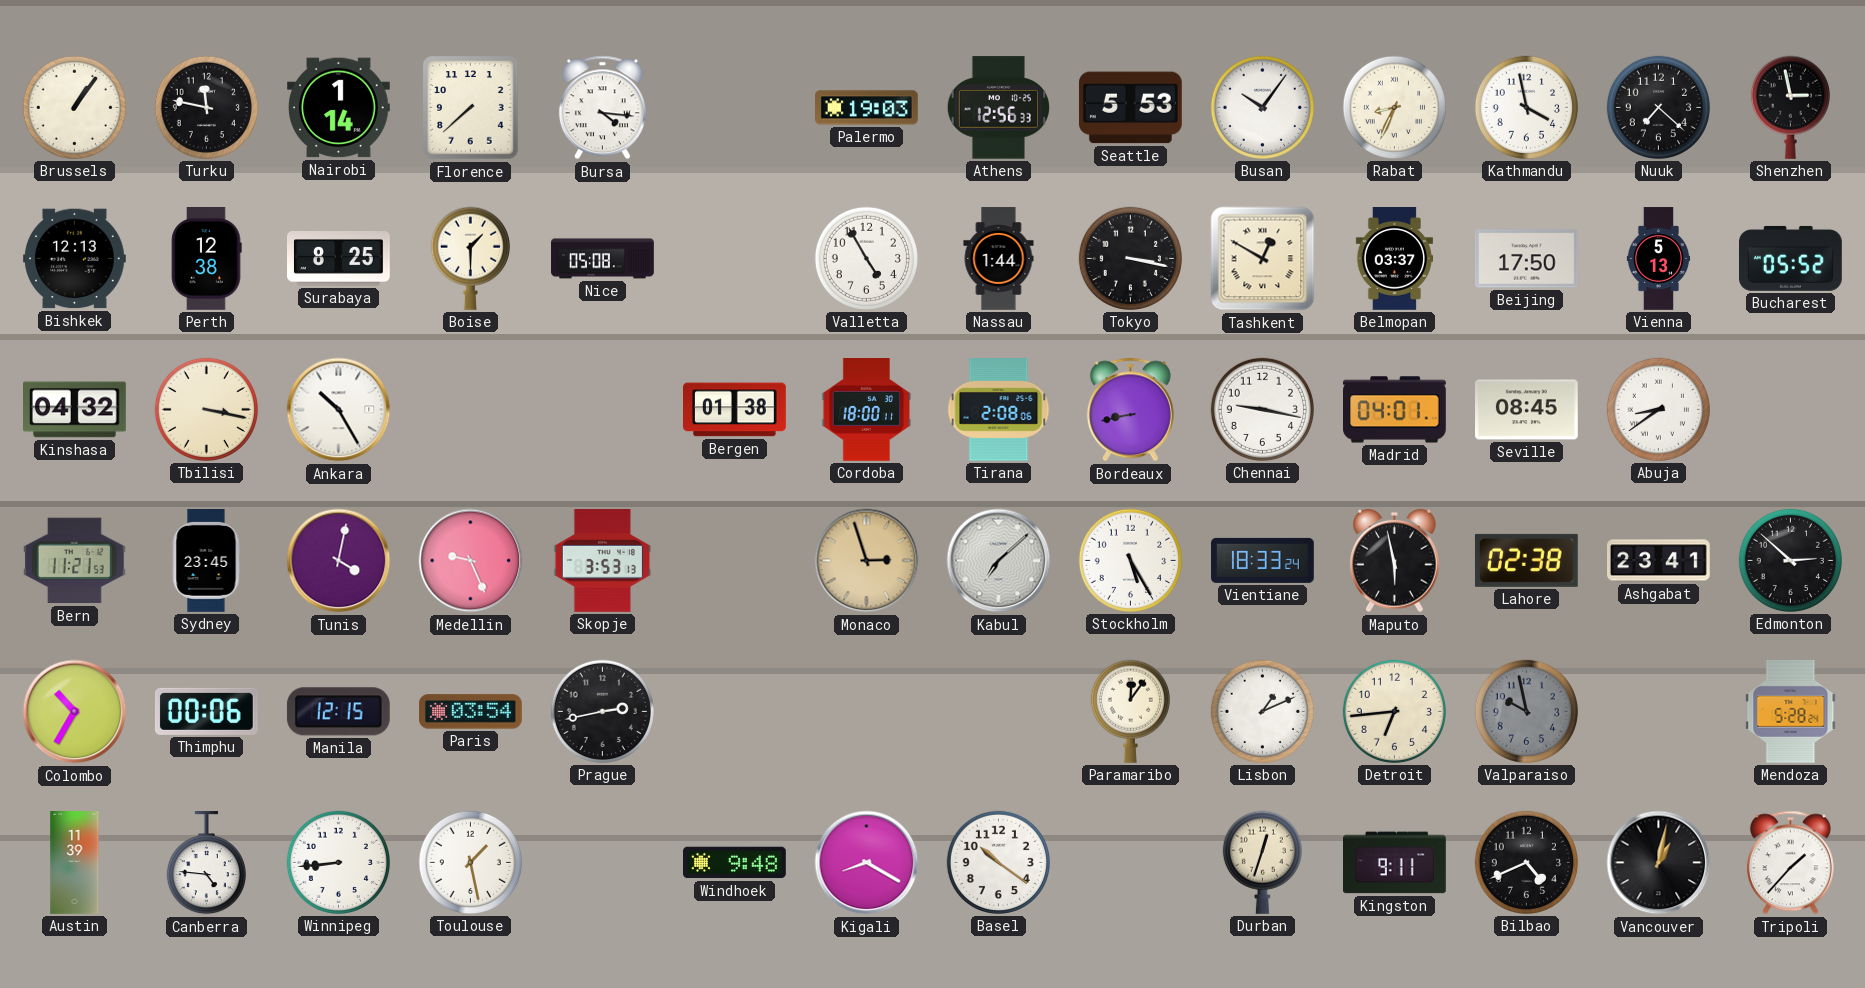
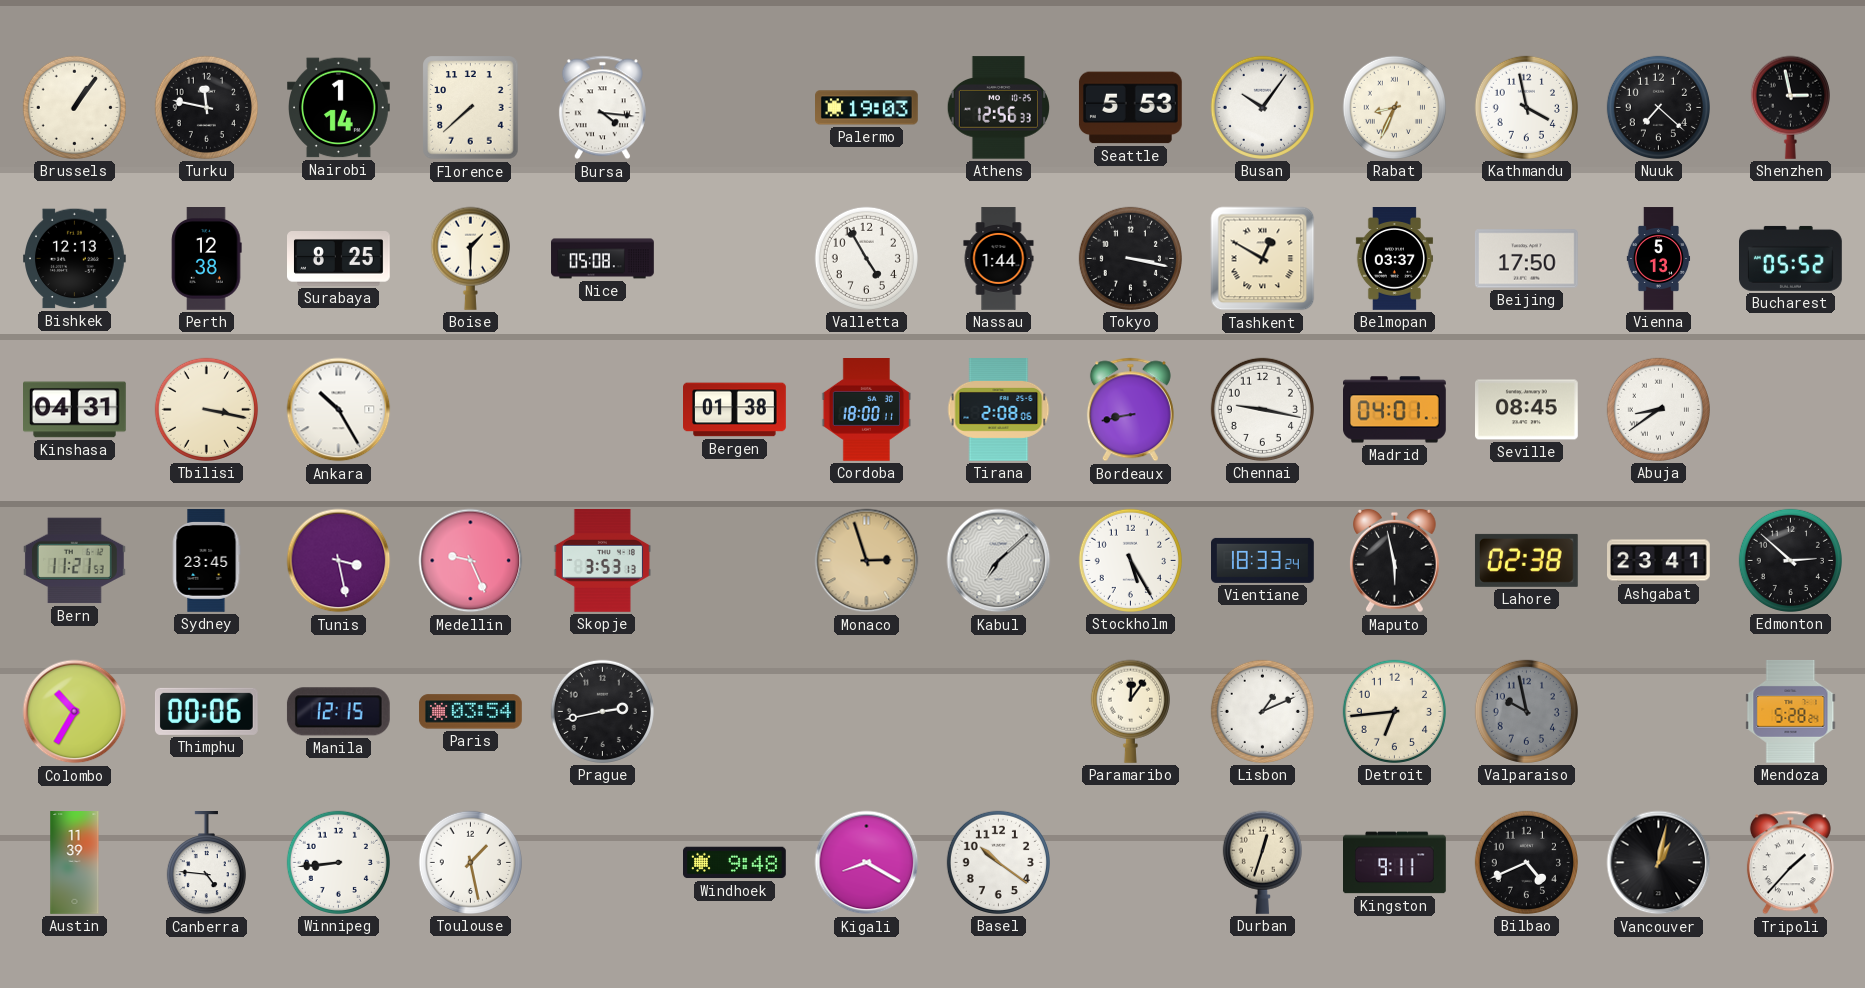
Kinshasa: 04:32 -> 04:31
Tunis: 4:02 -> 3:28
